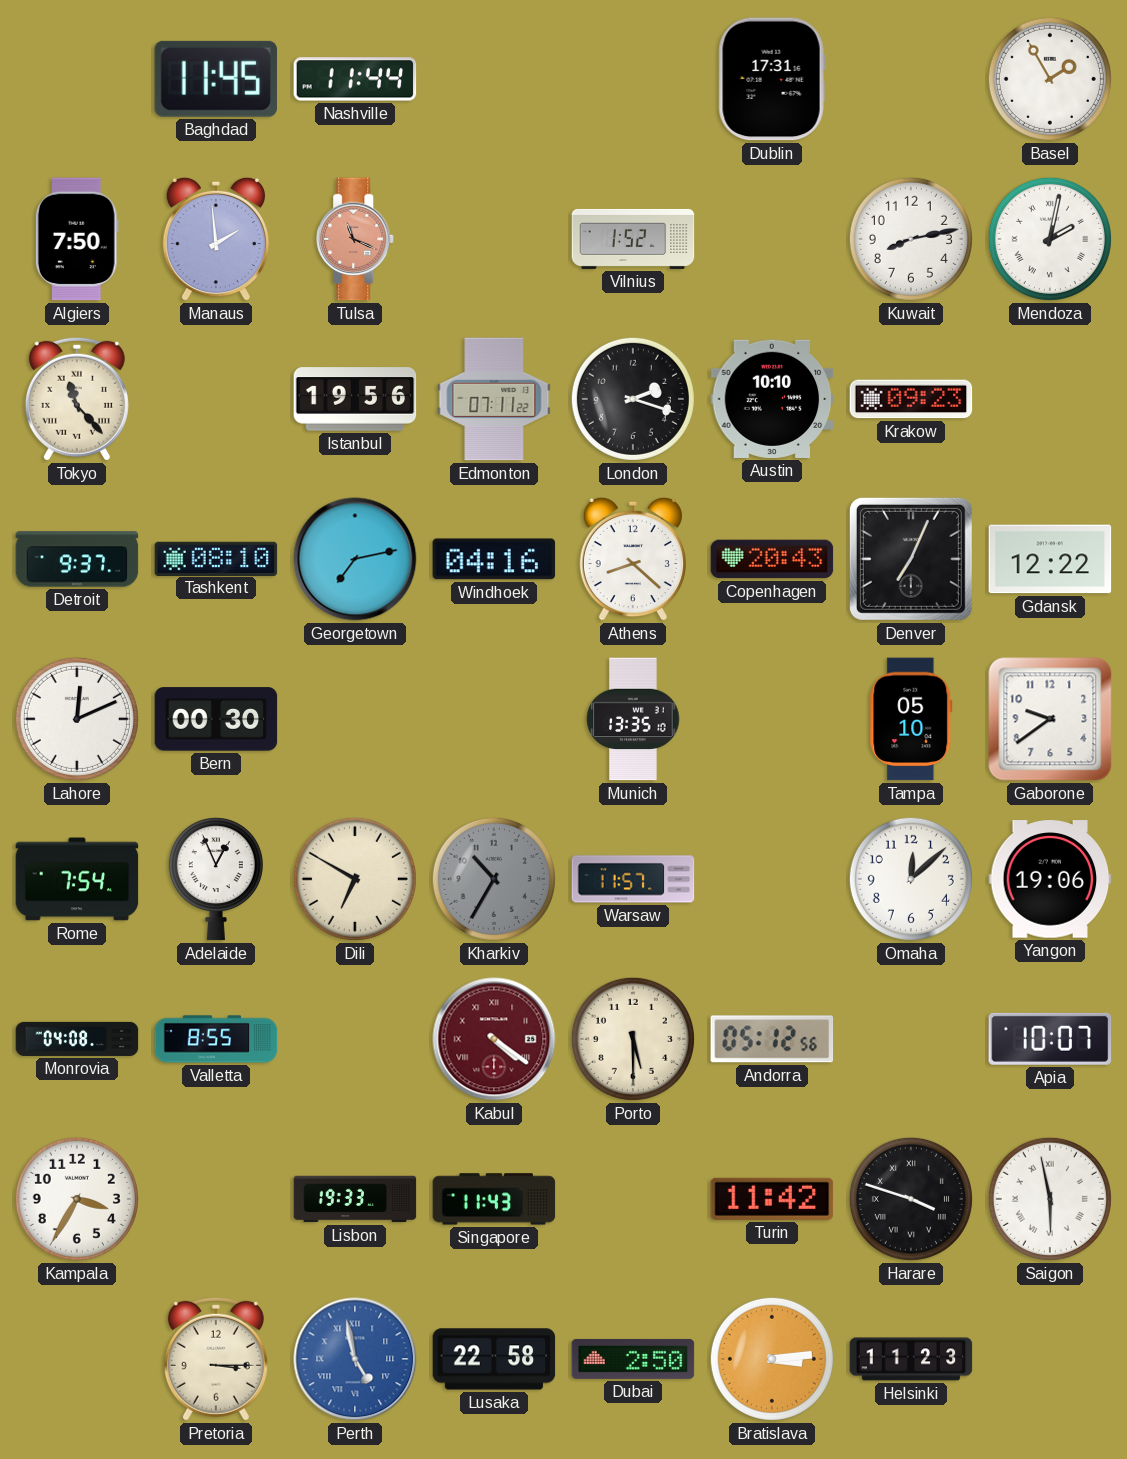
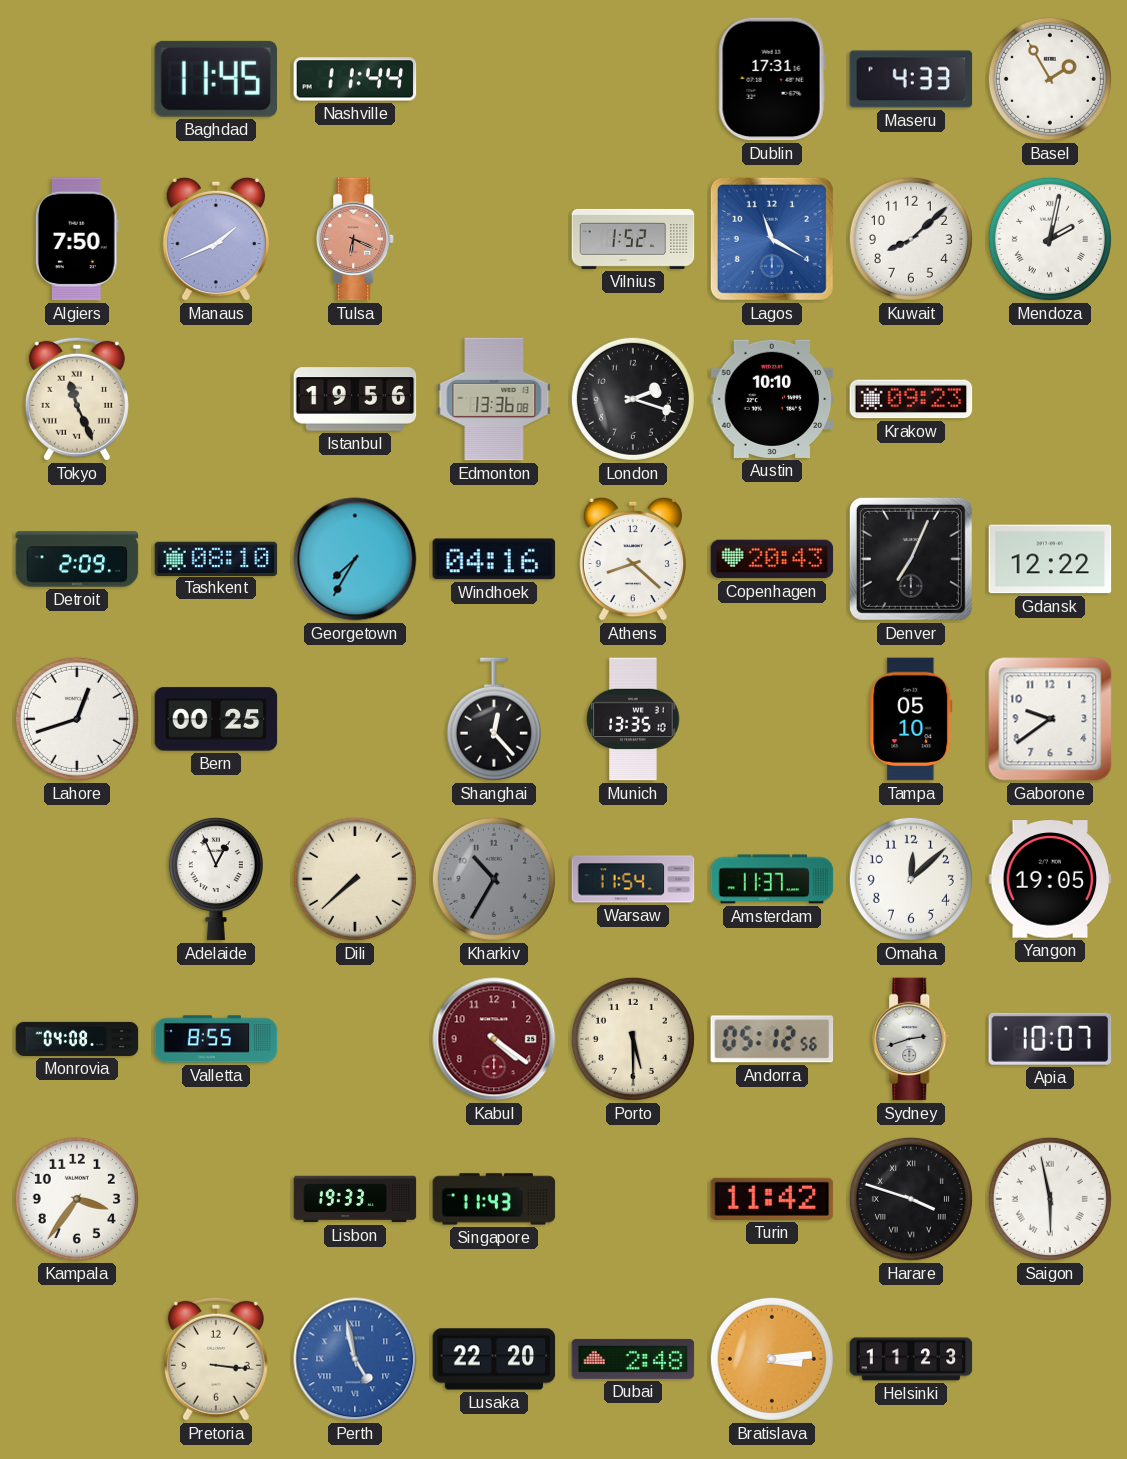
Maseru: none -> 4:33
Manaus: 1:59 -> 1:41
Tulsa: 11:19 -> 6:19
Lagos: none -> 11:20
Kuwait: 8:13 -> 8:08
Tokyo: 11:23 -> 11:26
Edmonton: 07:11 -> 13:36
Detroit: 9:37 -> 2:09
Georgetown: 7:13 -> 7:35
Lahore: 12:11 -> 12:42
Bern: 00:30 -> 00:25
Shanghai: none -> 12:23
Rome: 7:54 -> none
Dili: 6:50 -> 7:38
Warsaw: 11:57 -> 11:54
Amsterdam: none -> 11:37
Yangon: 19:06 -> 19:05
Kabul numerals: Roman -> Arabic
Sydney: none -> 2:42
Kampala: 3:35 -> 3:36
Pretoria: 3:15 -> 3:16
Lusaka: 22:58 -> 22:20
Dubai: 2:50 -> 2:48
